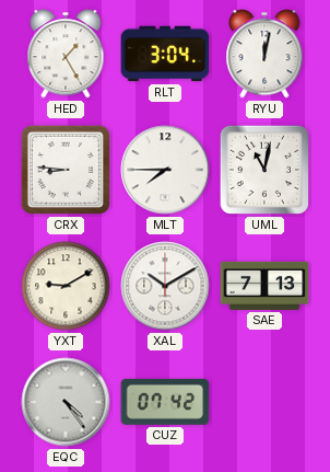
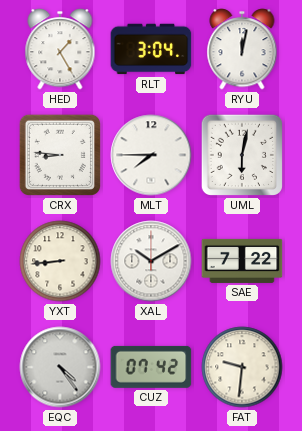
UML: 11:02 -> 6:02
YXT: 9:10 -> 8:44
SAE: 7:13 -> 7:22
FAT: none -> 9:31
